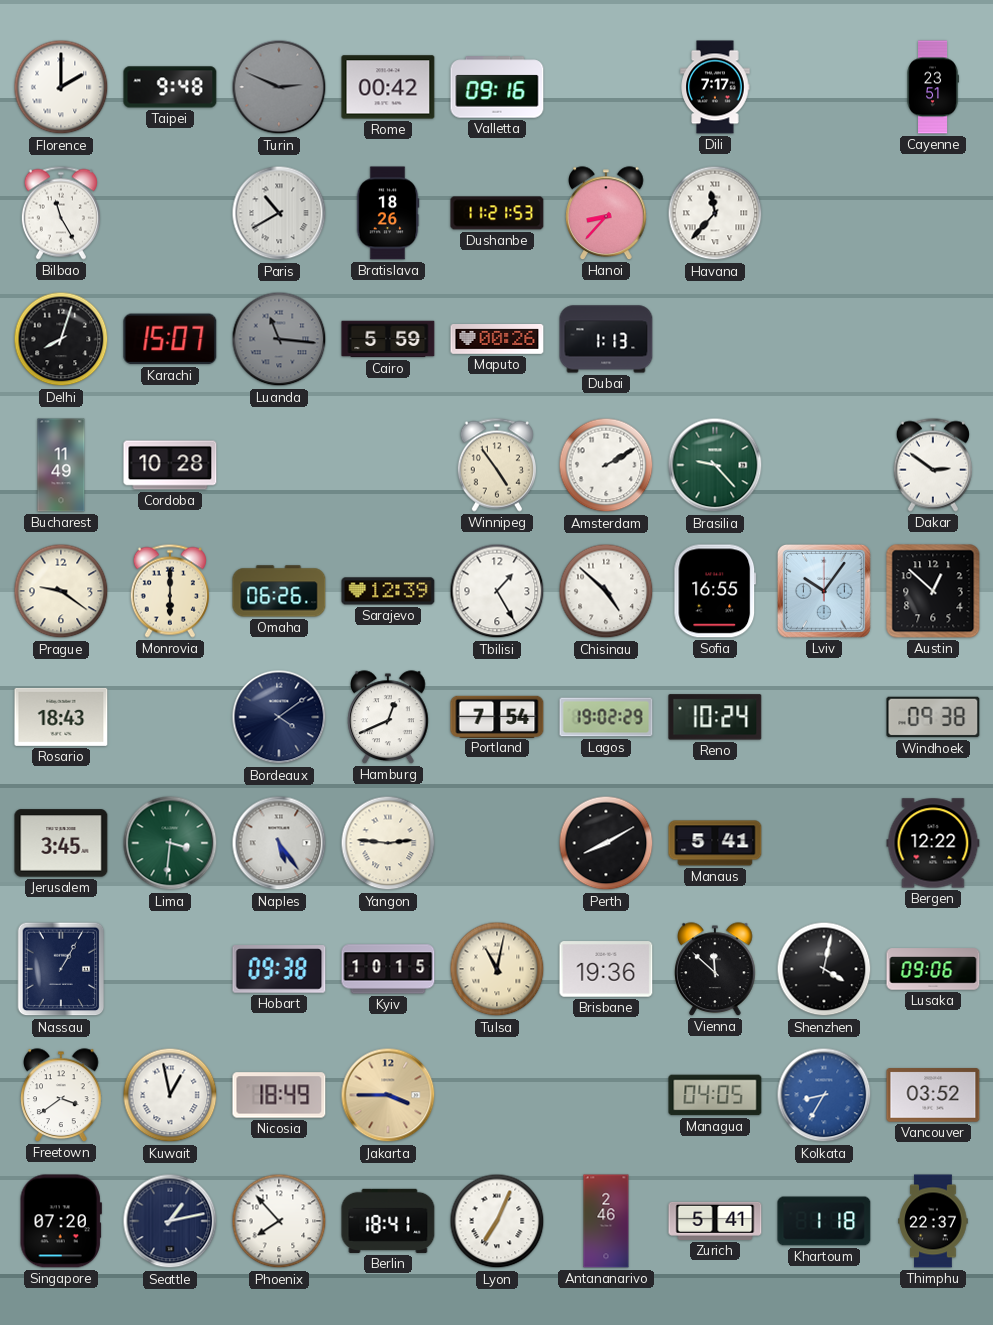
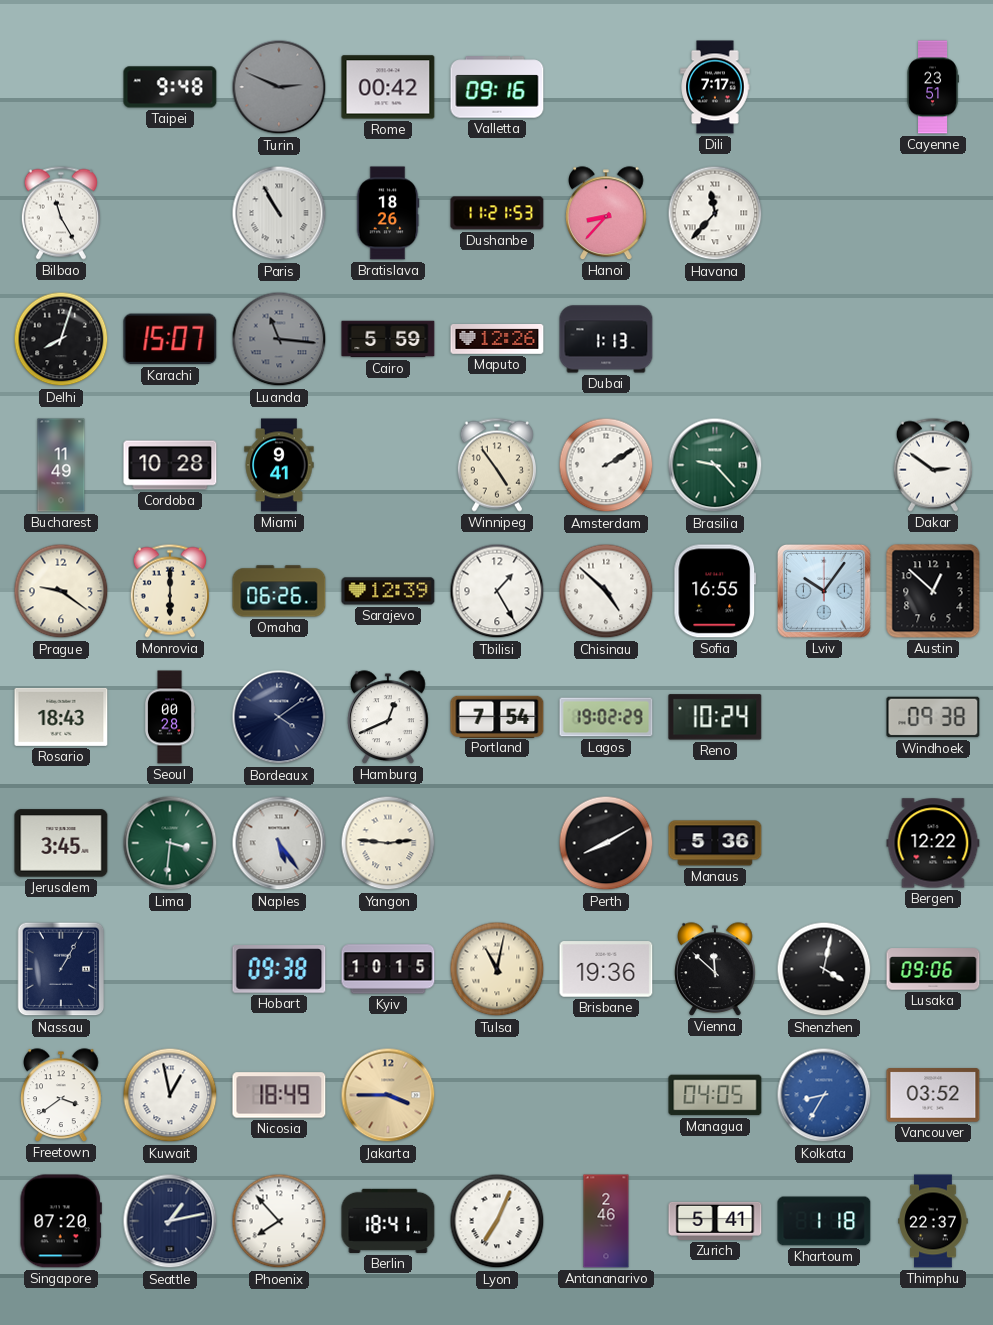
Florence: 2:00 -> none
Paris: 10:40 -> 10:55
Maputo: 00:26 -> 12:26
Miami: none -> 9:41
Seoul: none -> 00:28
Manaus: 5:41 -> 5:36
